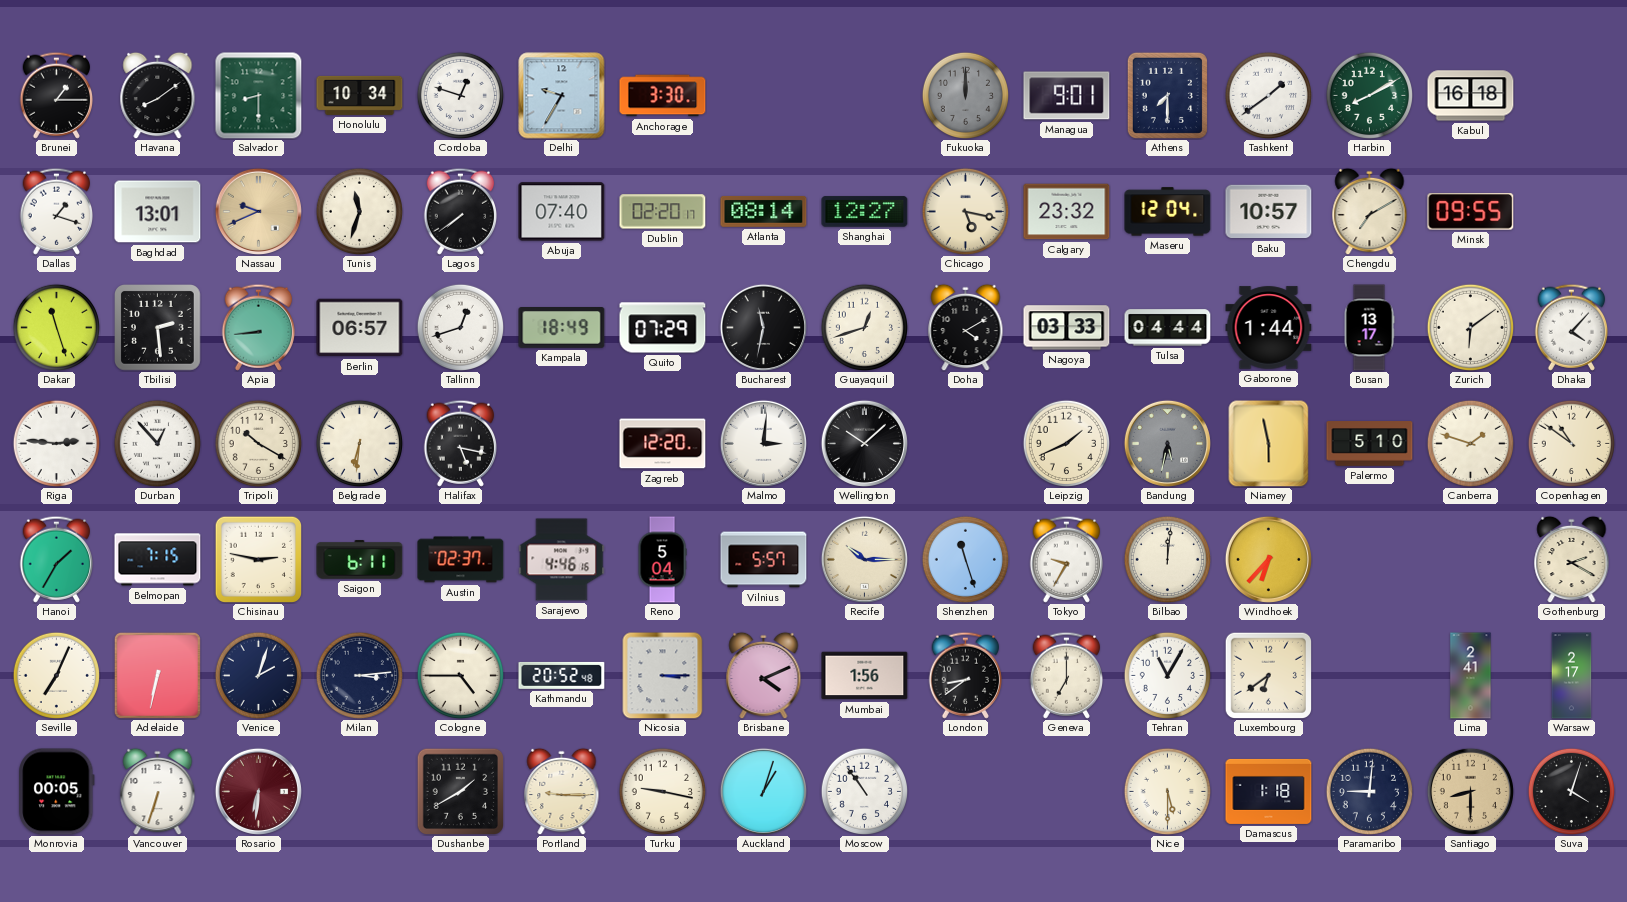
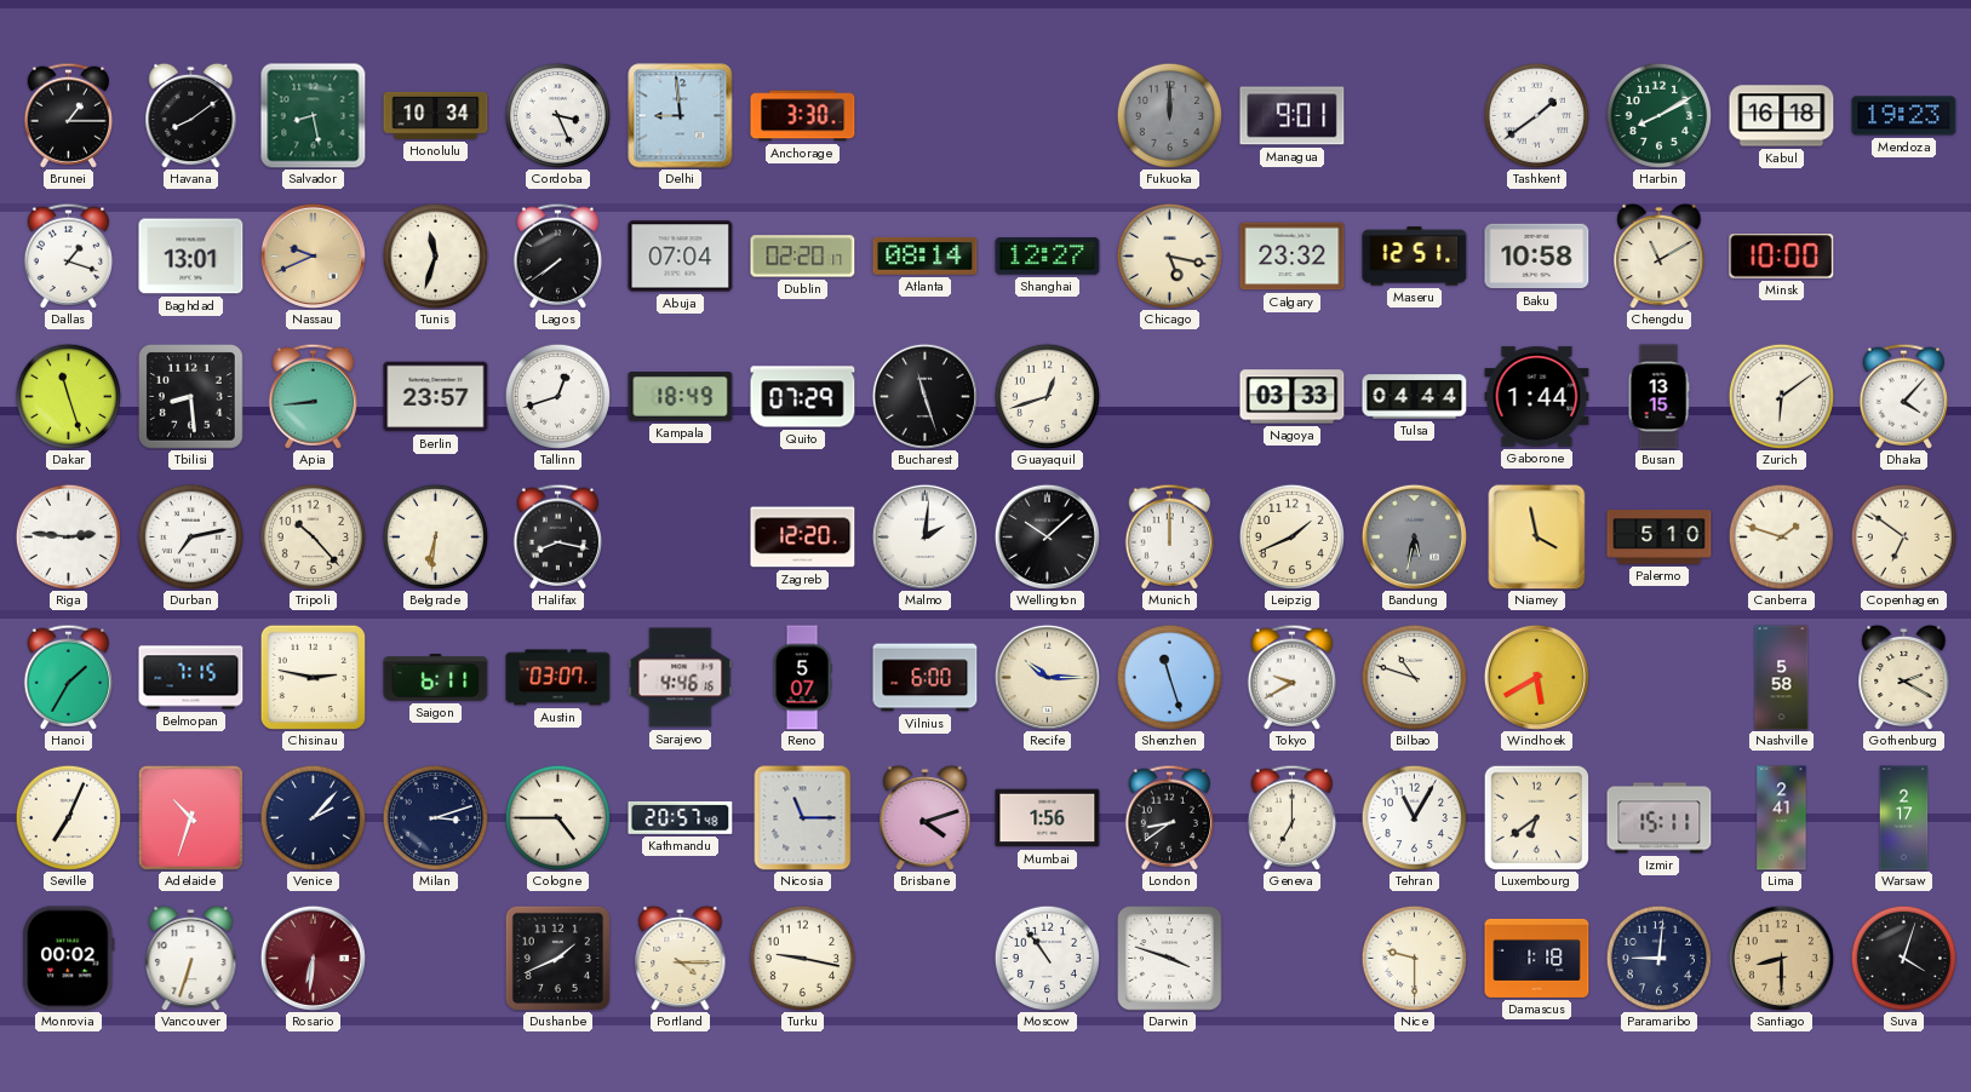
Salvador: 8:30 -> 8:28
Cordoba: 12:48 -> 3:26
Delhi: 9:35 -> 8:59
Athens: 7:30 -> none
Mendoza: none -> 19:23
Abuja: 07:40 -> 07:04
Maseru: 12:04 -> 12:51
Baku: 10:57 -> 10:58
Chengdu: 7:10 -> 11:10
Minsk: 09:55 -> 10:00
Tbilisi: 2:29 -> 8:29
Berlin: 06:57 -> 23:57
Bucharest: 11:32 -> 11:27
Doha: 4:10 -> none
Busan: 13:17 -> 13:15
Durban: 12:53 -> 7:13
Tripoli: 10:20 -> 10:23
Halifax: 5:17 -> 8:17
Malmo: 3:01 -> 2:01
Munich: none -> 12:00
Niamey: 5:58 -> 3:58
Copenhagen: 10:51 -> 6:51
Austin: 02:37 -> 03:07
Reno: 5:04 -> 5:07
Vilnius: 5:57 -> 6:00
Tokyo: 9:35 -> 9:40
Bilbao: 12:01 -> 10:48
Windhoek: 6:37 -> 5:40
Nashville: none -> 5:58
Adelaide: 6:32 -> 10:33
Venice: 2:03 -> 2:07
Milan: 3:14 -> 3:12
Kathmandu: 20:52 -> 20:57
Nicosia: 3:15 -> 11:15
Brisbane: 4:11 -> 4:12
Izmir: none -> 15:11
Monrovia: 00:05 -> 00:02
Dushanbe: 1:40 -> 1:41
Portland: 9:15 -> 4:15
Auckland: 1:03 -> none
Darwin: none -> 3:48
Nice: 5:30 -> 9:30
